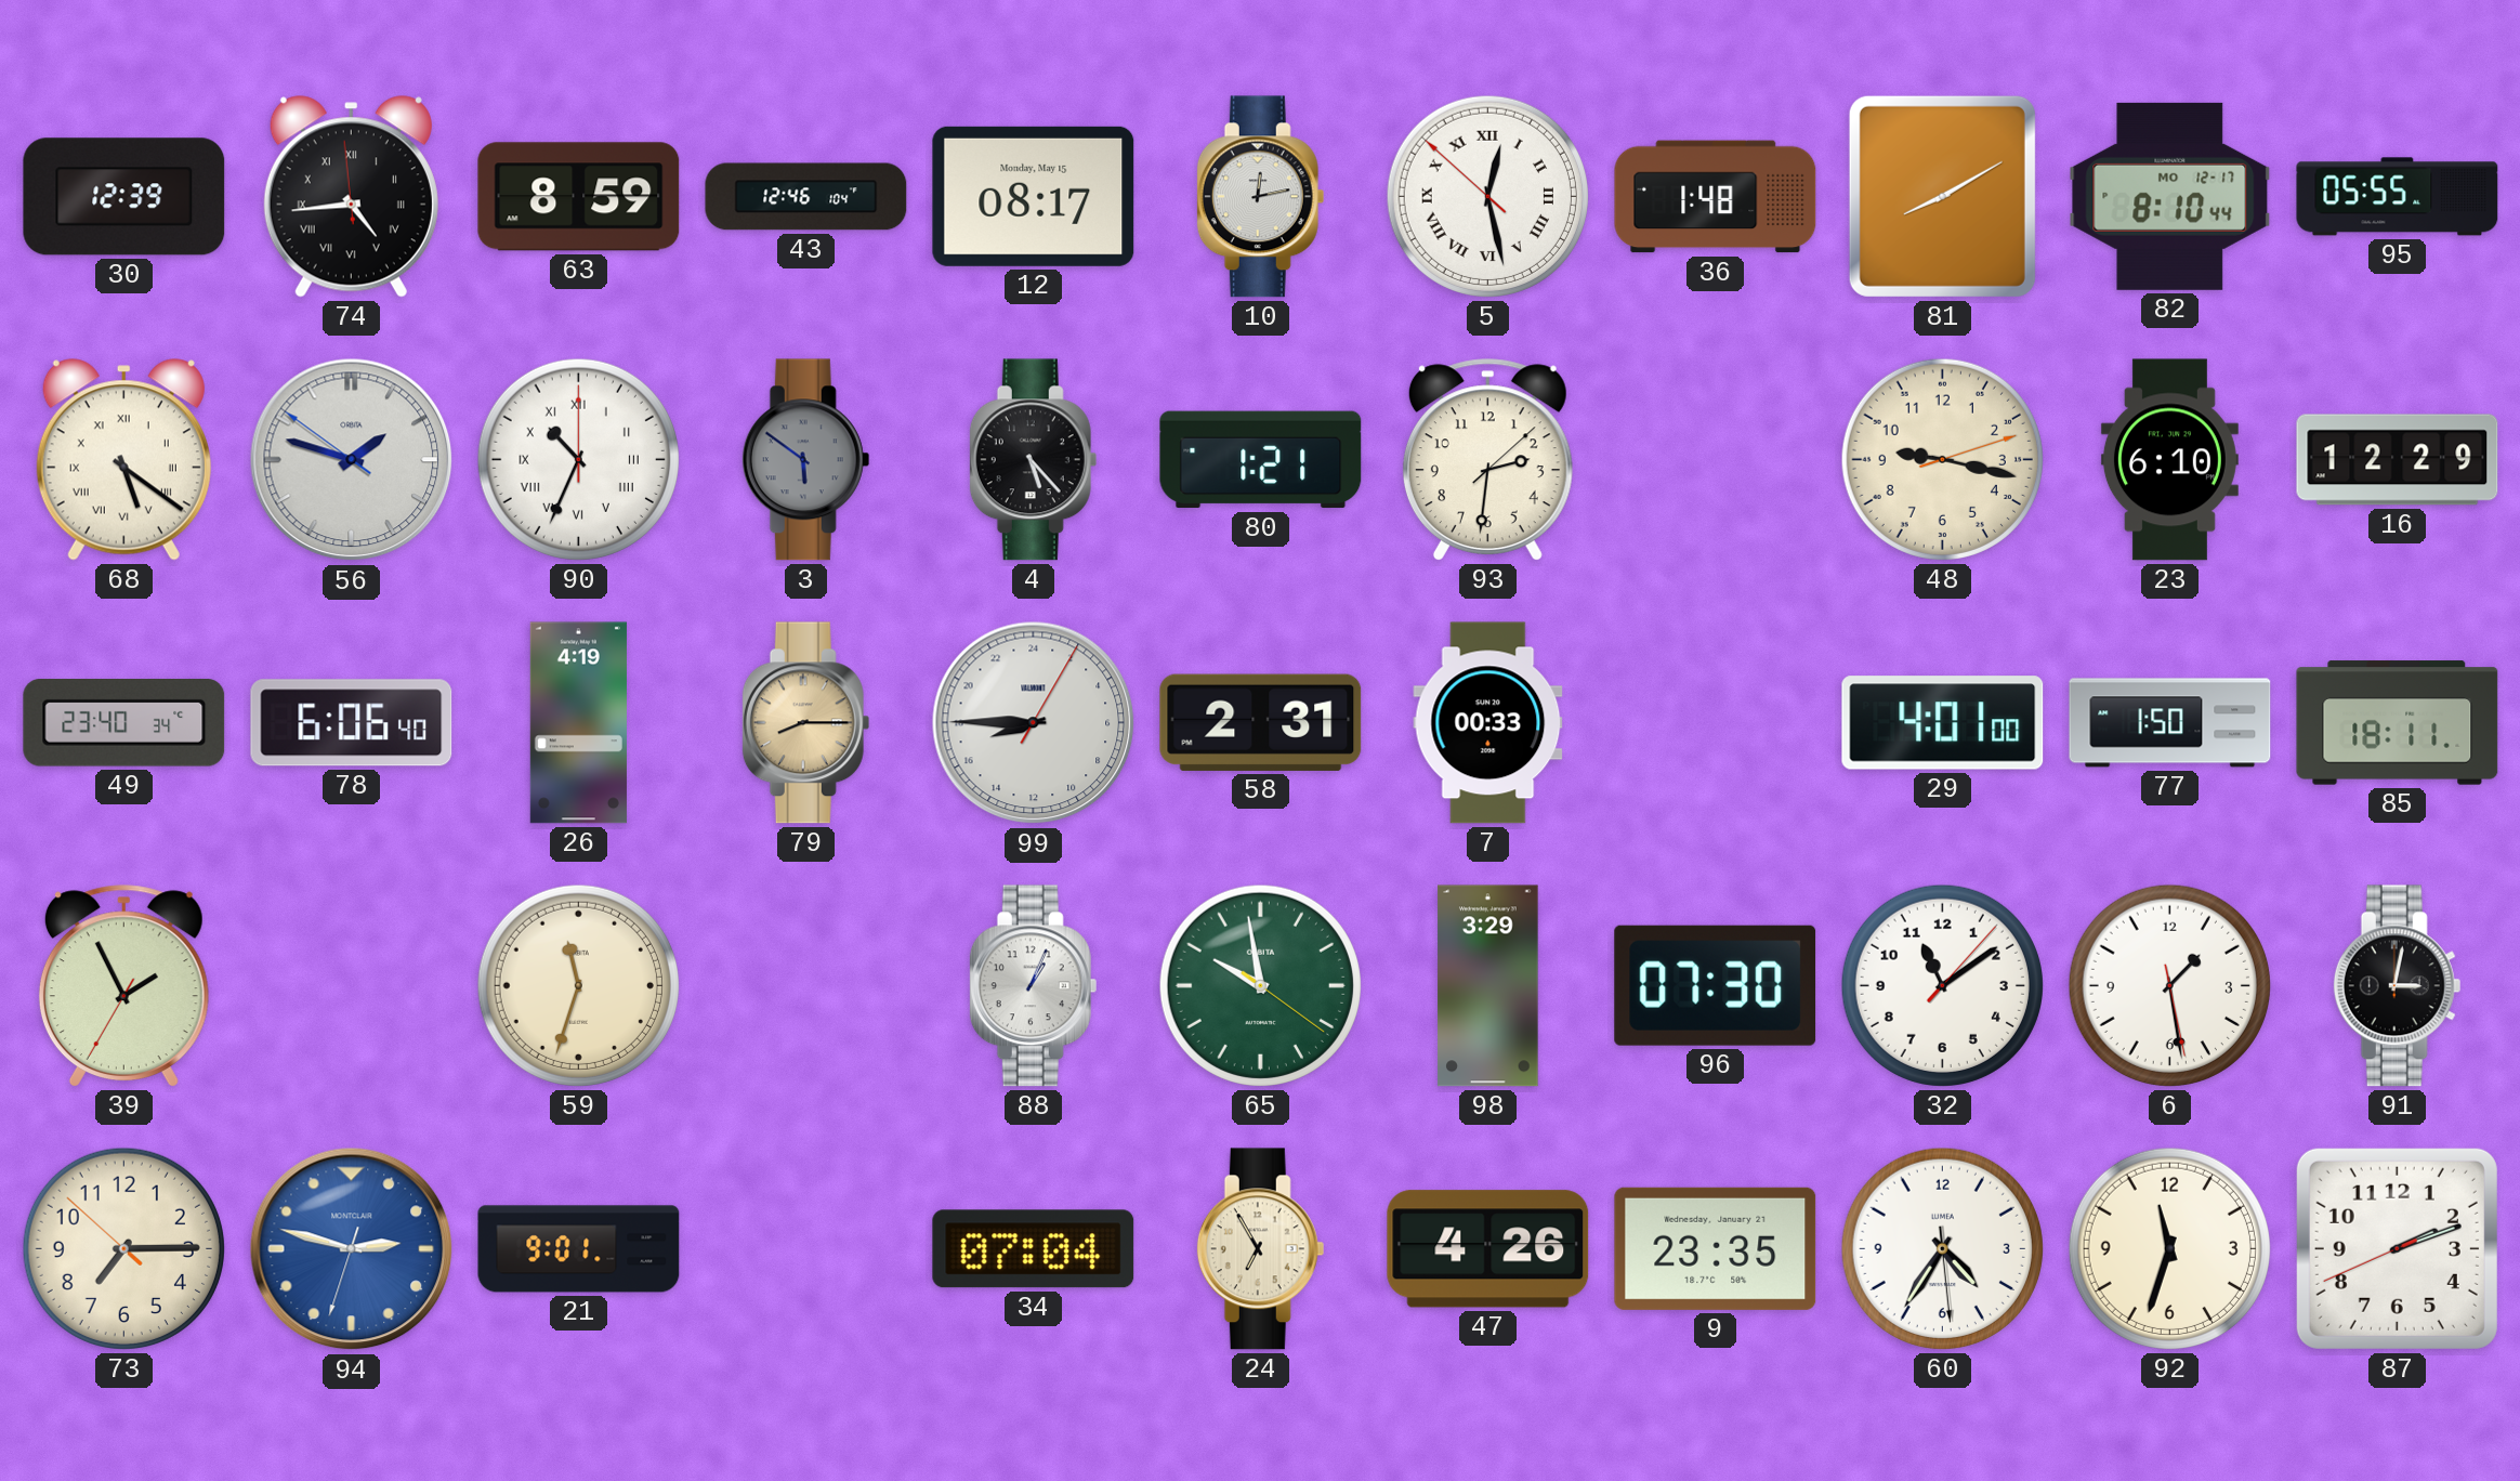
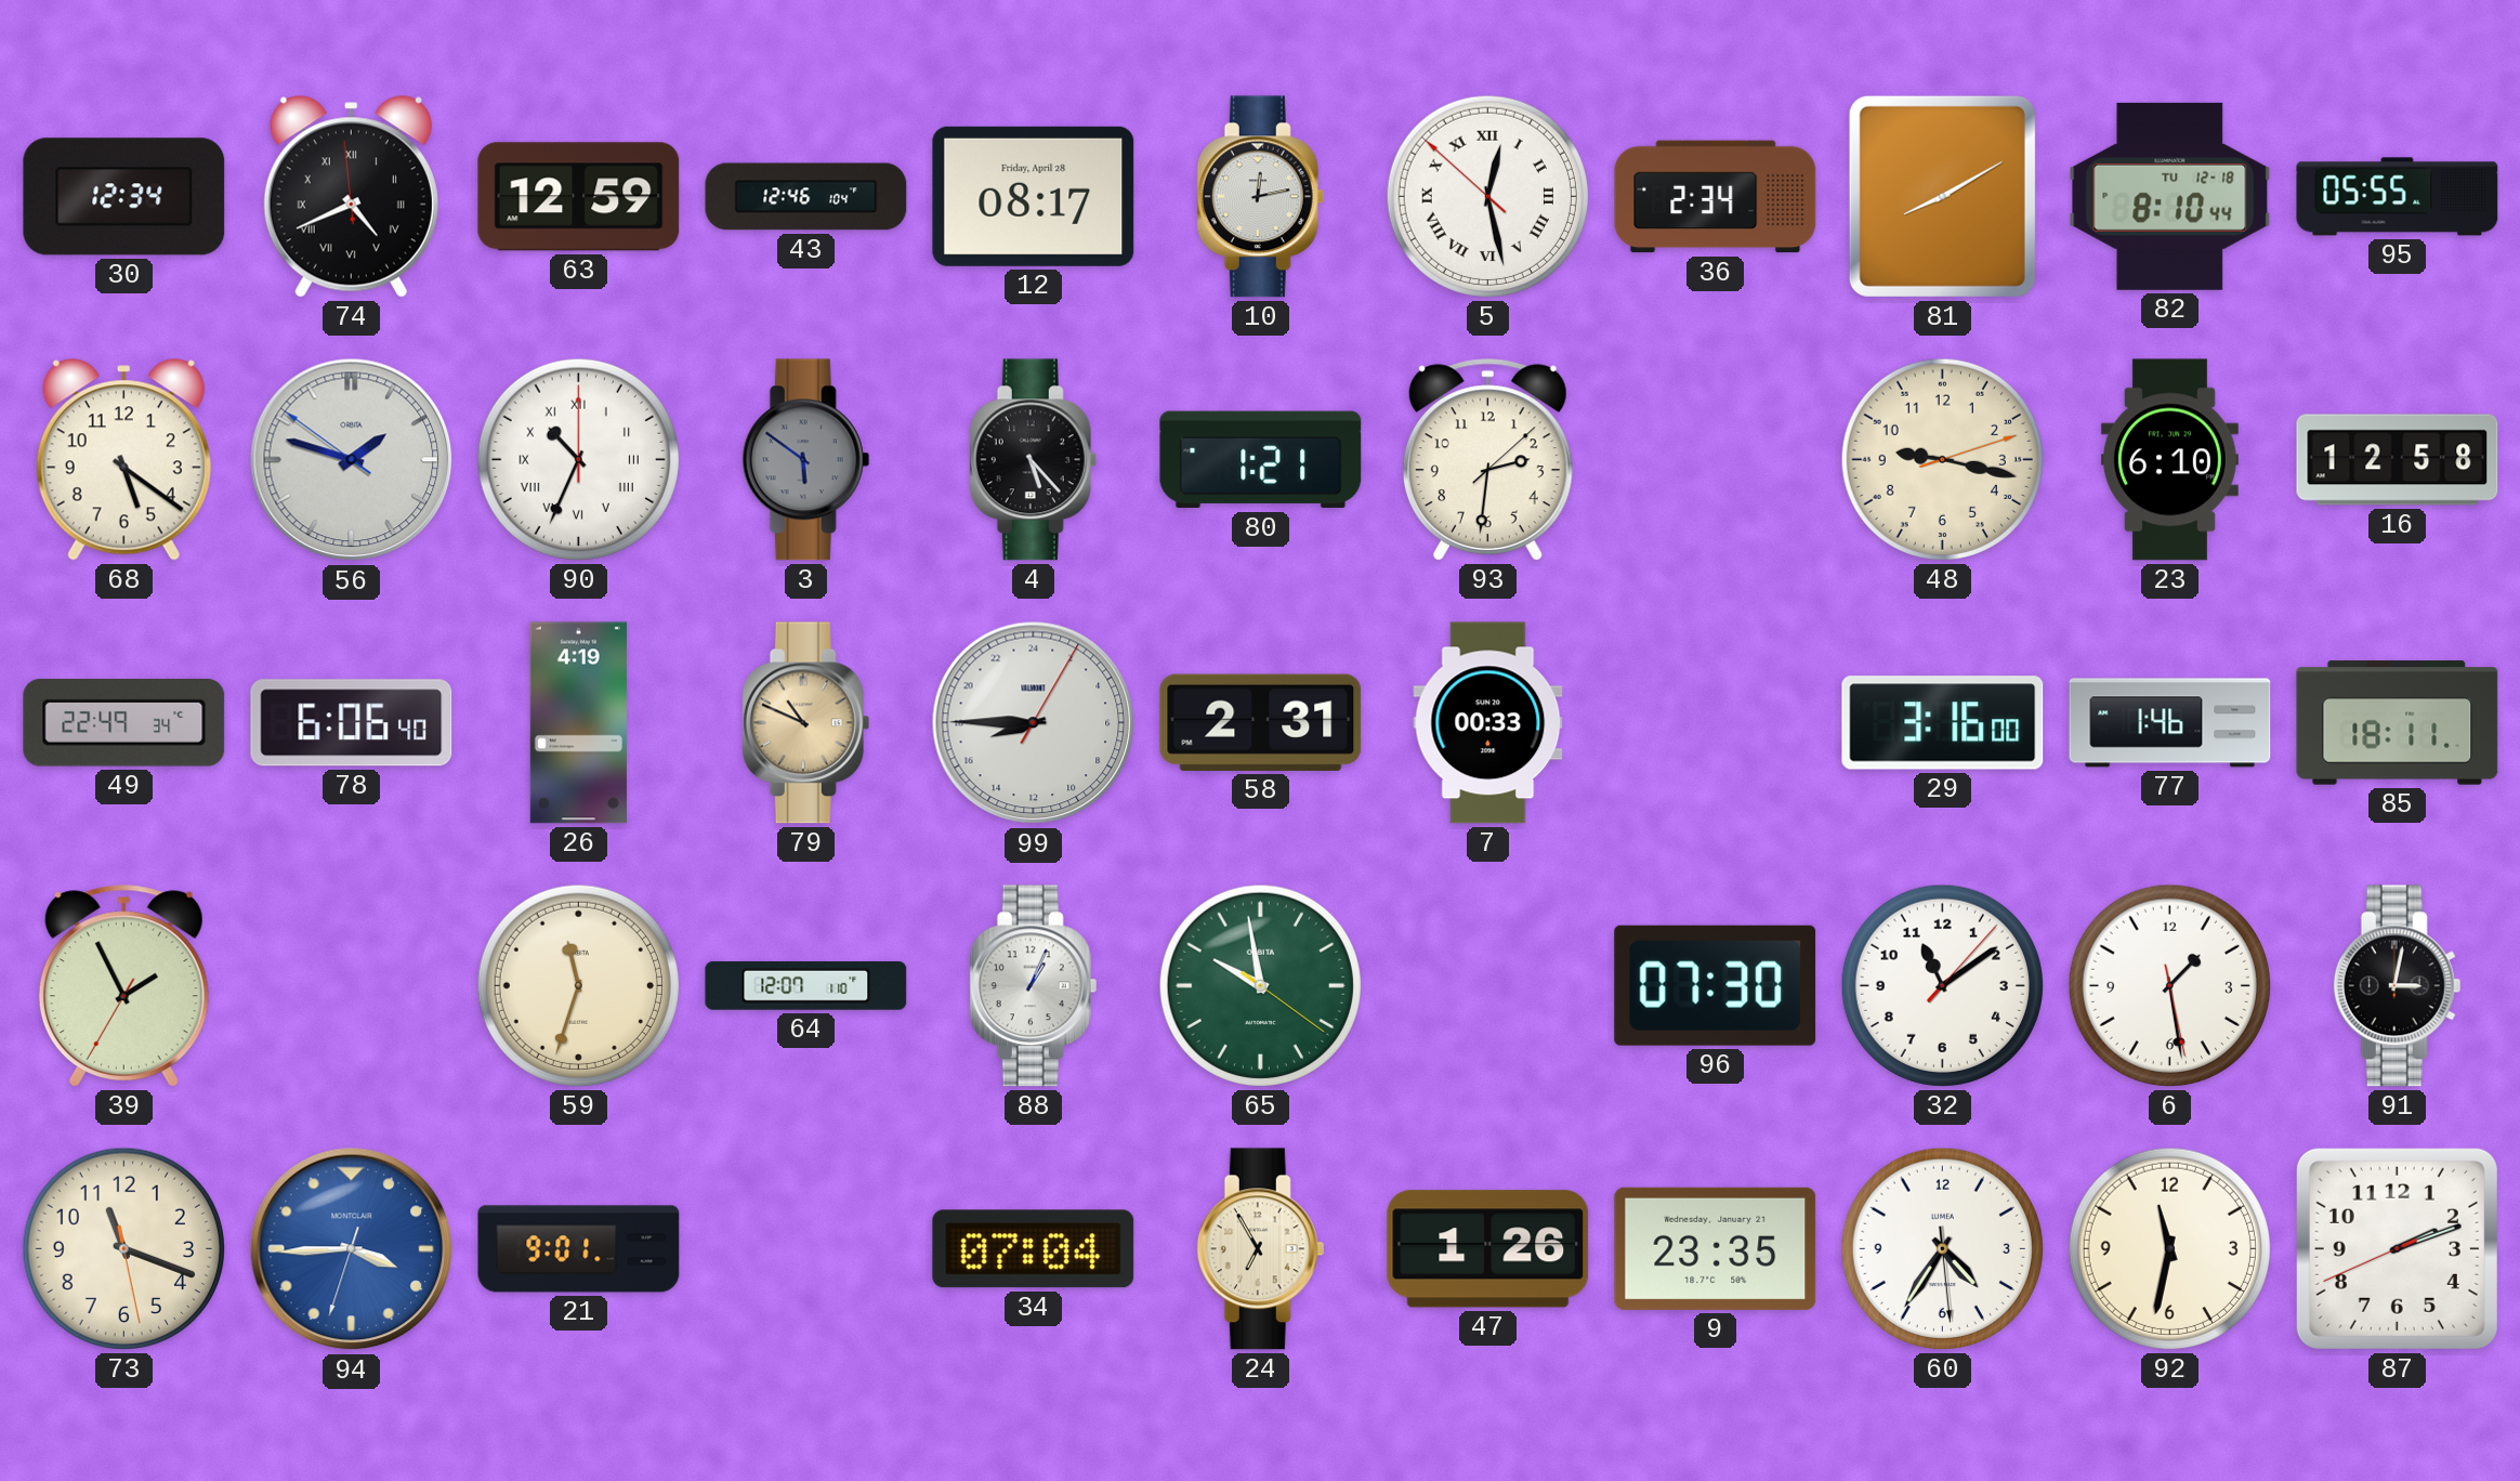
30: 12:39 -> 12:34
74: 4:43 -> 4:40
63: 8:59 -> 12:59
12 date: Monday, May 15 -> Friday, April 28
36: 1:48 -> 2:34
82 date: MO 12-17 -> TU 12-18
68 numerals: Roman -> Arabic
16: 12:29 -> 12:58
49: 23:40 -> 22:49
79: 8:15 -> 10:49
29: 4:01 -> 3:16
77: 1:50 -> 1:46
64: none -> 12:07
98: 3:29 -> none
73: 7:14 -> 11:18
94: 2:47 -> 3:44
47: 4:26 -> 1:26
92: 11:33 -> 11:32
